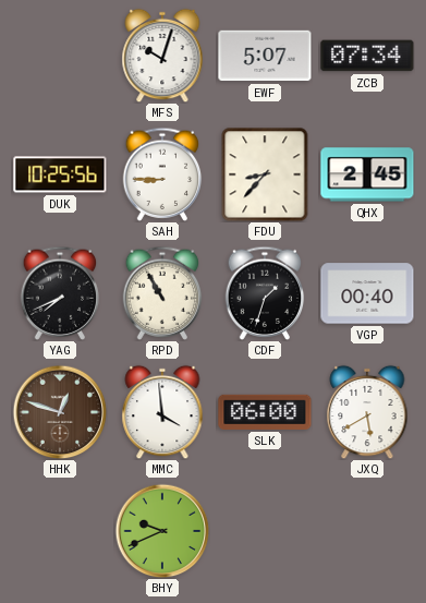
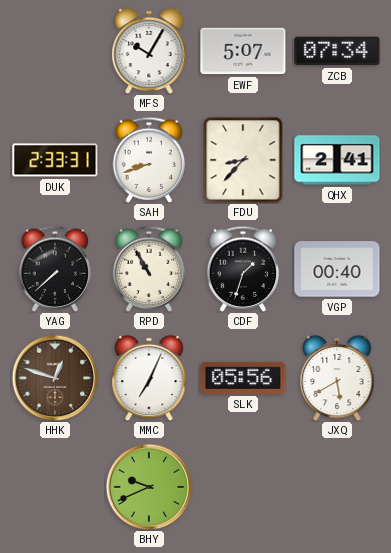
MFS: 10:03 -> 10:05
DUK: 10:25 -> 2:33
SAH: 8:45 -> 8:42
QHX: 2:45 -> 2:41
YAG: 7:41 -> 7:38
MMC: 3:59 -> 7:04
SLK: 06:00 -> 05:56
